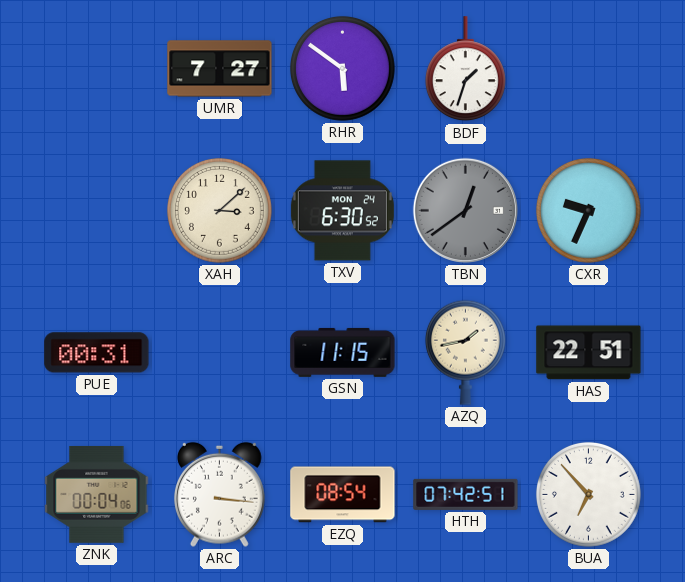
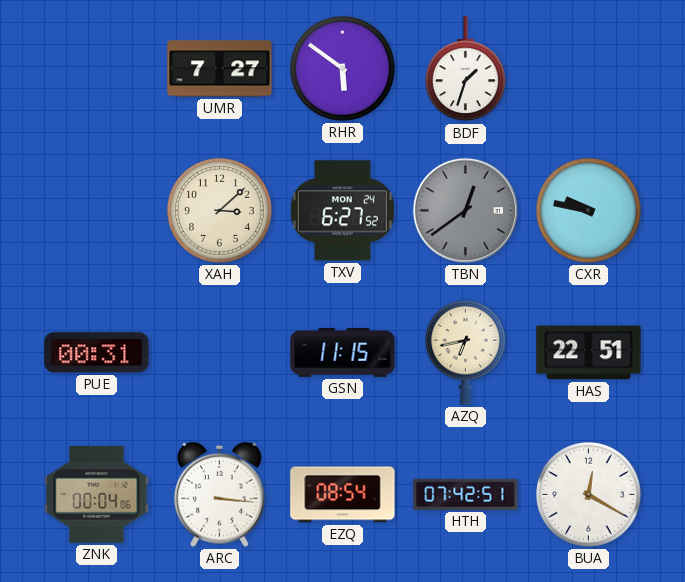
TXV: 6:30 -> 6:27
CXR: 9:34 -> 9:47
AZQ: 1:43 -> 6:43
BUA: 6:53 -> 12:20
